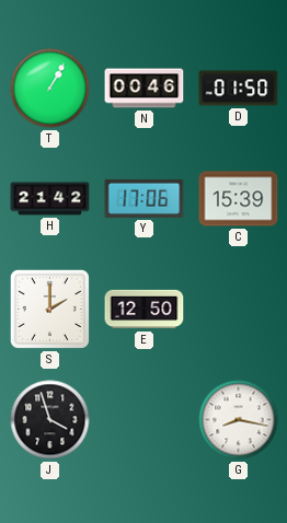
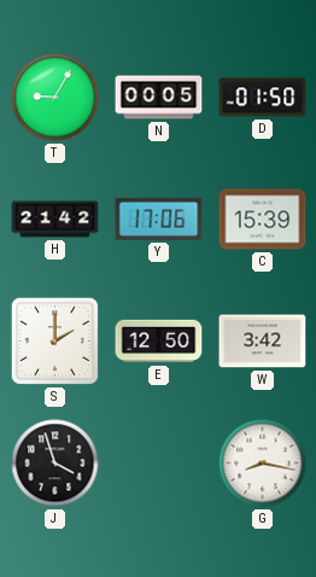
T: 1:05 -> 9:05
N: 00:46 -> 00:05
W: none -> 3:42
